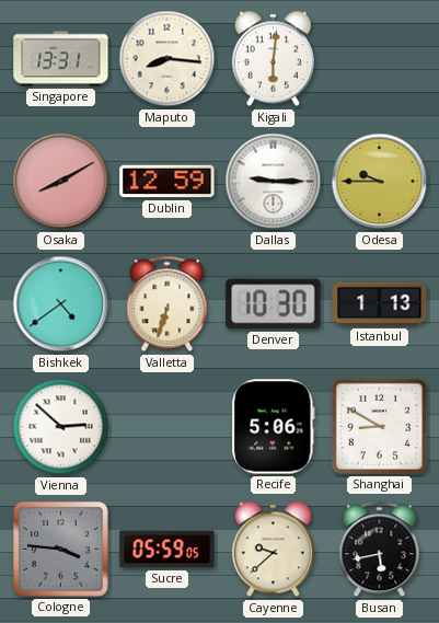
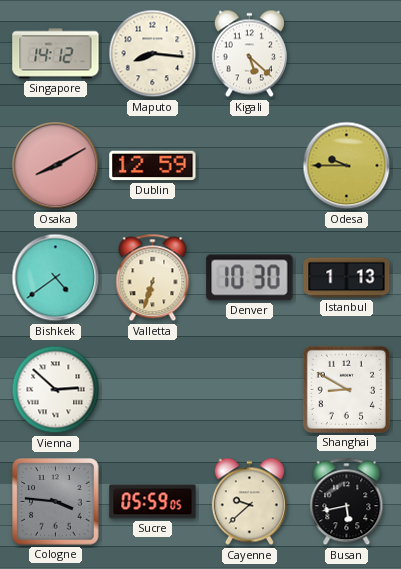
Singapore: 13:31 -> 14:12
Kigali: 6:01 -> 5:22
Dallas: 9:15 -> none
Recife: 5:06 -> none
